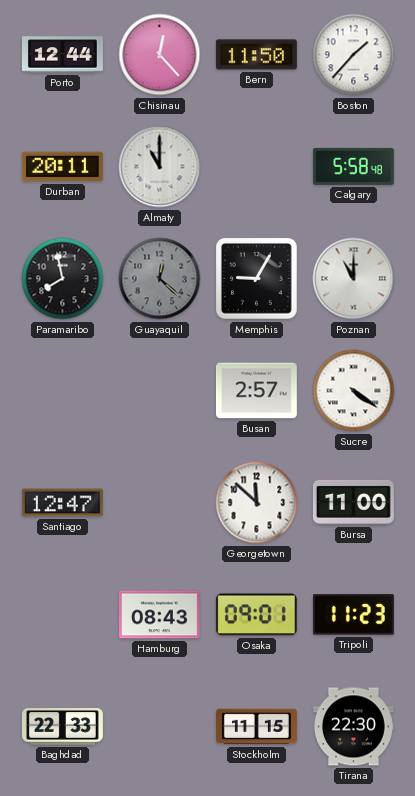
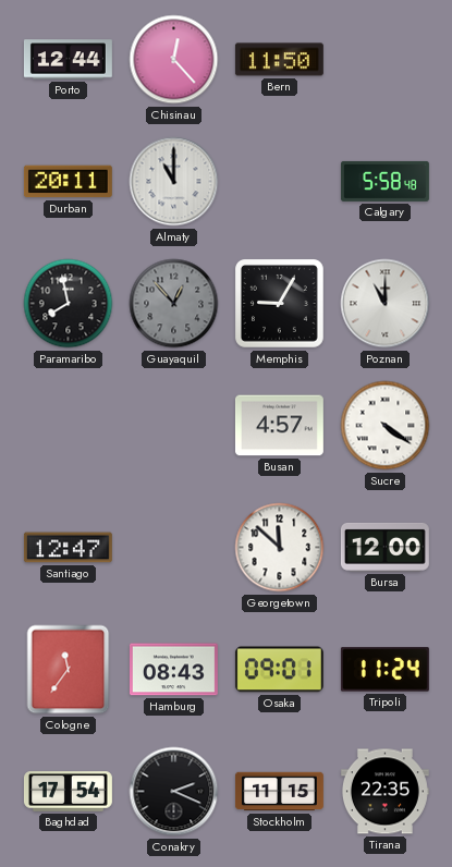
Boston: 1:37 -> none
Guayaquil: 12:22 -> 12:53
Busan: 2:57 -> 4:57
Bursa: 11:00 -> 12:00
Cologne: none -> 11:36
Tripoli: 11:23 -> 11:24
Baghdad: 22:33 -> 17:54
Conakry: none -> 2:19
Tirana: 22:30 -> 22:35
